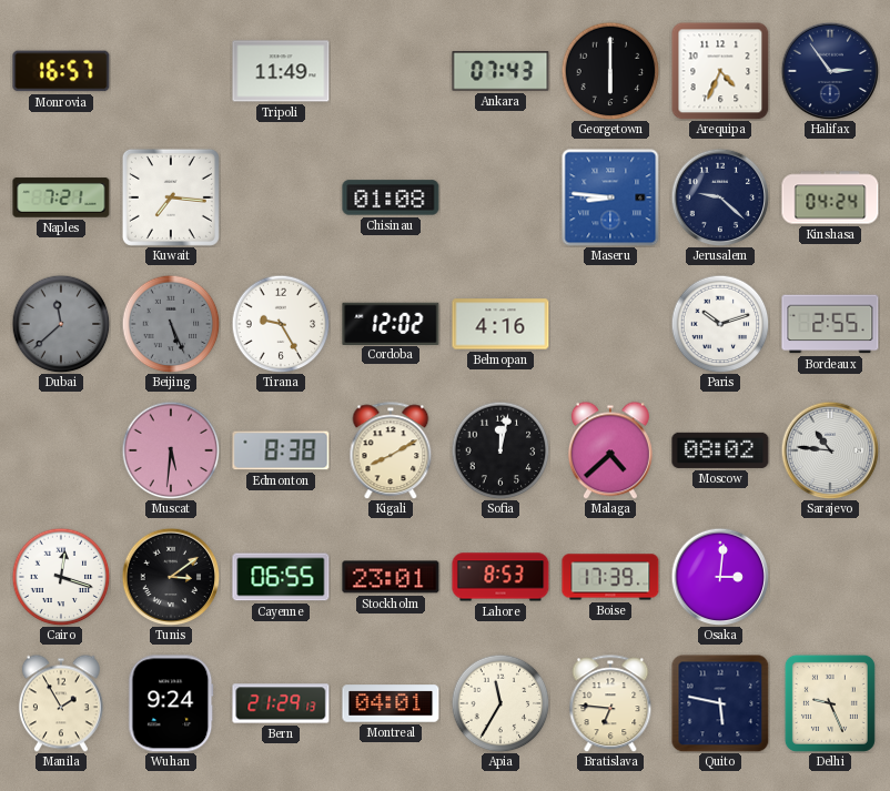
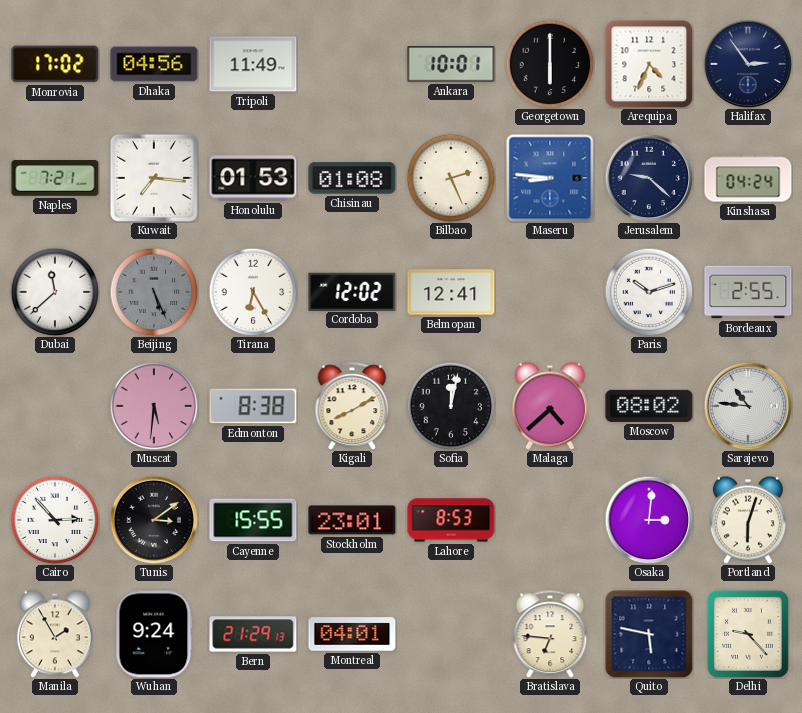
Monrovia: 16:57 -> 17:02
Dhaka: none -> 04:56
Ankara: 07:43 -> 10:01
Honolulu: none -> 01:53
Bilbao: none -> 2:26
Dubai dial: grey -> white
Tirana: 9:25 -> 6:25
Belmopan: 4:16 -> 12:41
Cairo: 12:18 -> 2:53
Cayenne: 06:55 -> 15:55
Boise: 17:39 -> none
Portland: none -> 6:03
Apia: 11:35 -> none
Delhi: 9:26 -> 9:23
